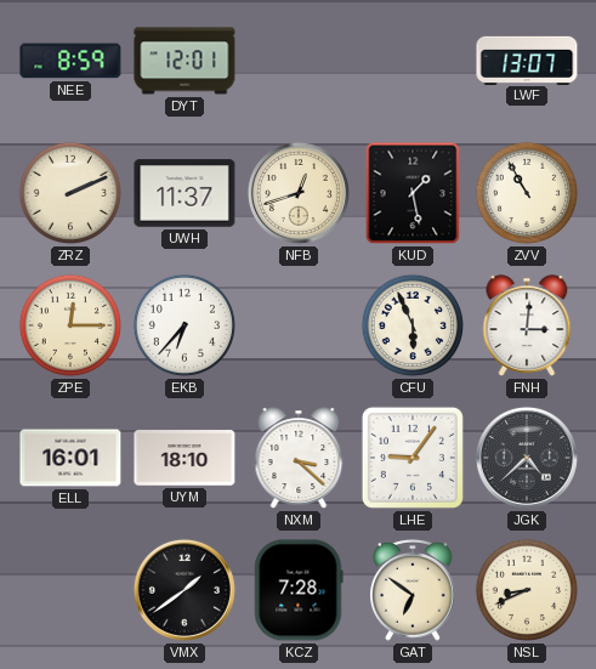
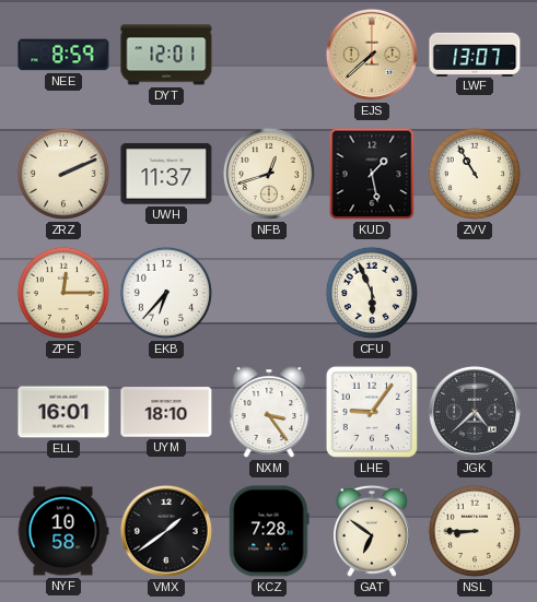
EJS: none -> 7:38
FNH: 3:01 -> none
NXM: 3:22 -> 3:24
NYF: none -> 10:58
NSL: 8:41 -> 8:45
